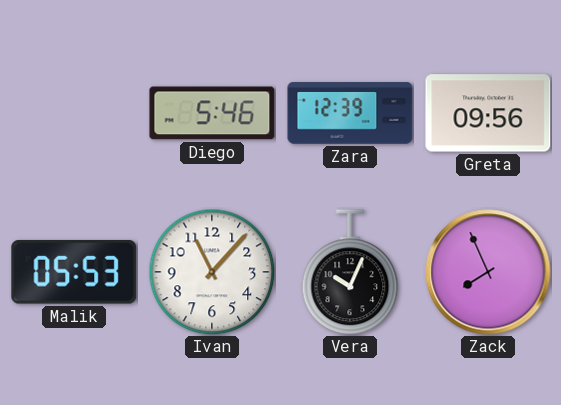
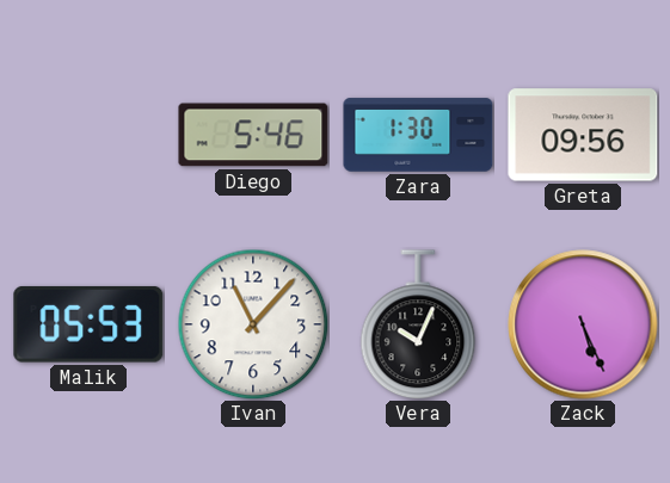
Zara: 12:39 -> 1:30
Zack: 7:56 -> 5:26
